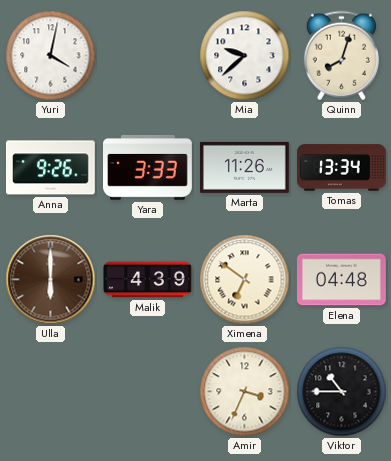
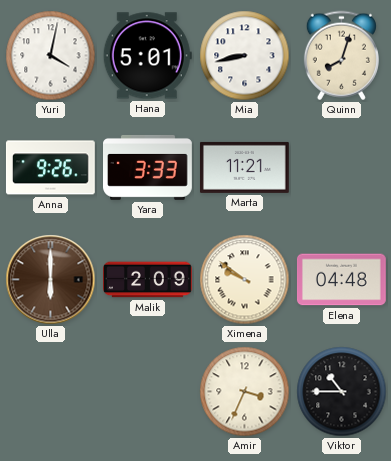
Hana: none -> 5:01
Mia: 9:38 -> 8:43
Marta: 11:26 -> 11:21
Tomas: 13:34 -> none
Malik: 4:39 -> 2:09
Ximena: 6:51 -> 9:51
